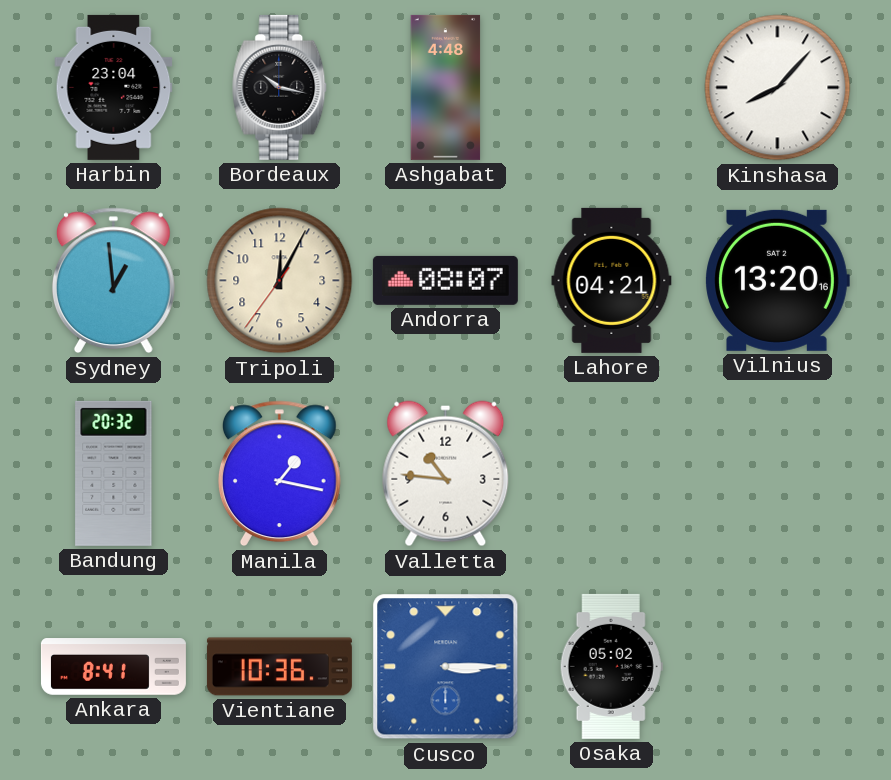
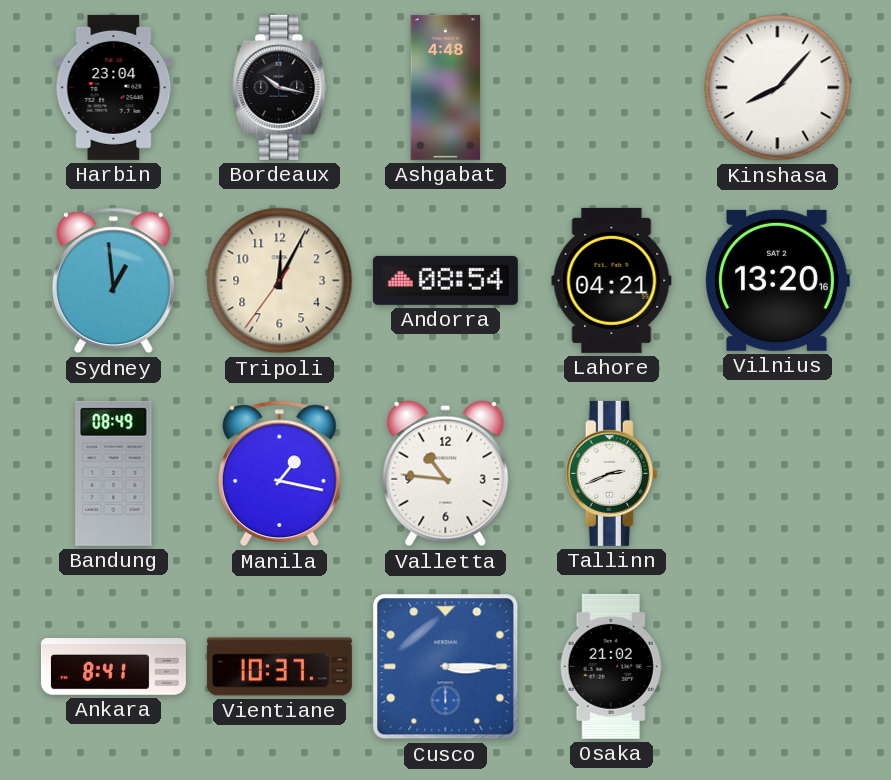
Andorra: 08:07 -> 08:54
Bandung: 20:32 -> 08:49
Tallinn: none -> 2:41
Vientiane: 10:36 -> 10:37
Osaka: 05:02 -> 21:02
